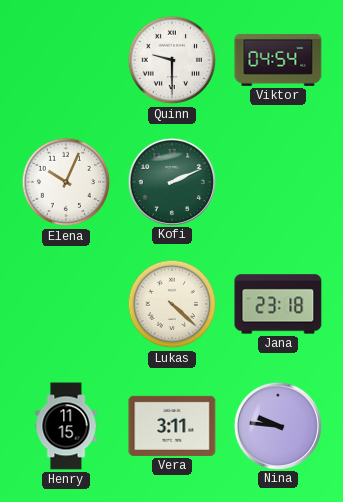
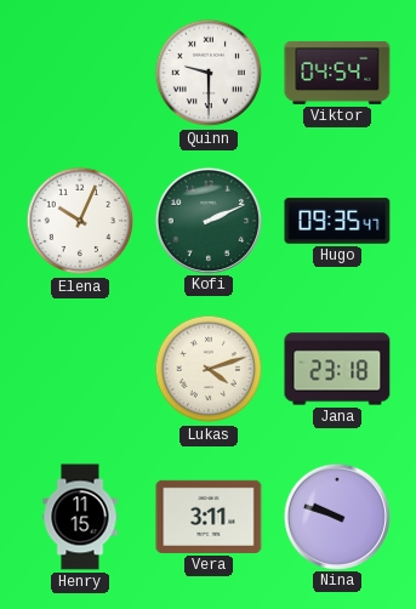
Hugo: none -> 09:35
Lukas: 4:22 -> 4:12
Nina: 9:46 -> 9:48
